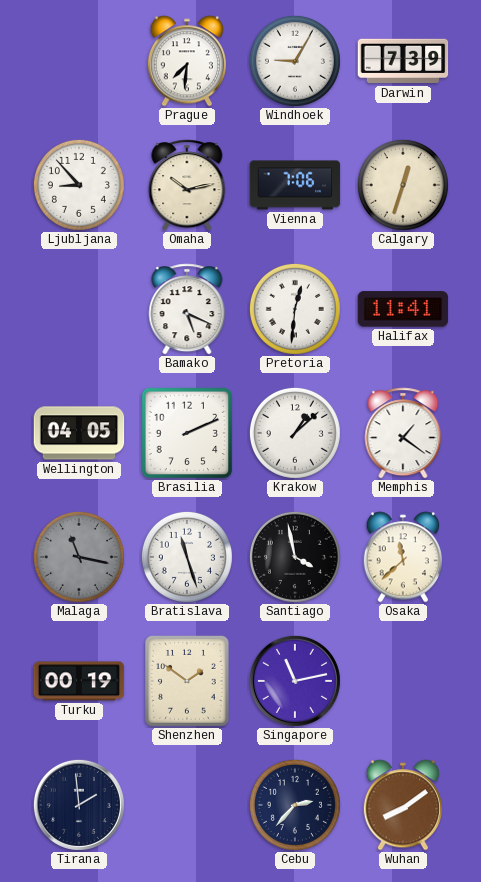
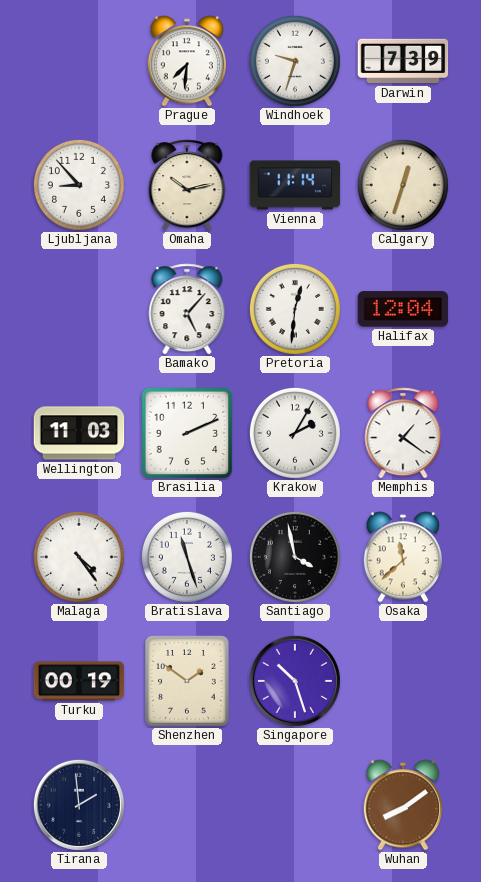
Windhoek: 9:05 -> 9:33
Vienna: 7:06 -> 11:14
Bamako: 5:19 -> 5:07
Halifax: 11:41 -> 12:04
Wellington: 04:05 -> 11:03
Krakow: 1:08 -> 2:05
Malaga: 11:17 -> 4:24
Malaga dial: grey -> white
Singapore: 11:13 -> 10:27
Cebu: 2:37 -> none
